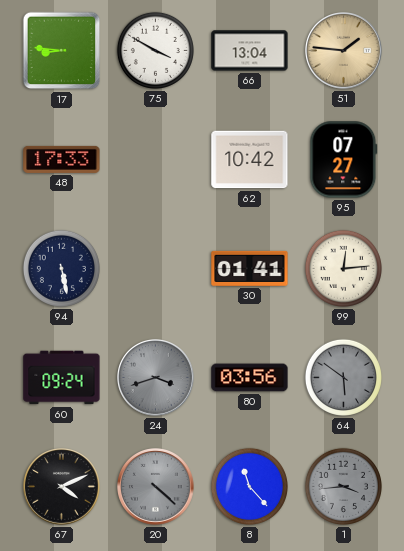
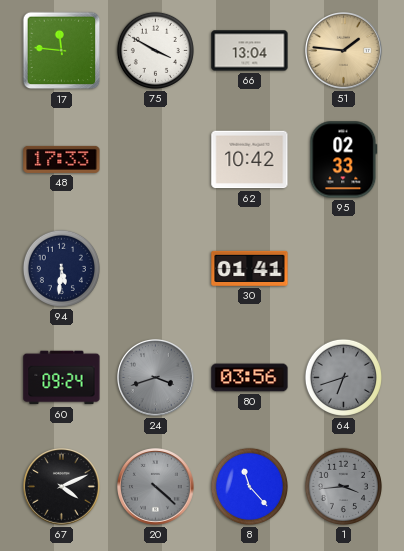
17: 8:46 -> 11:46
95: 07:27 -> 02:33
94: 5:28 -> 5:31
99: 12:14 -> none
64: 5:51 -> 6:42
